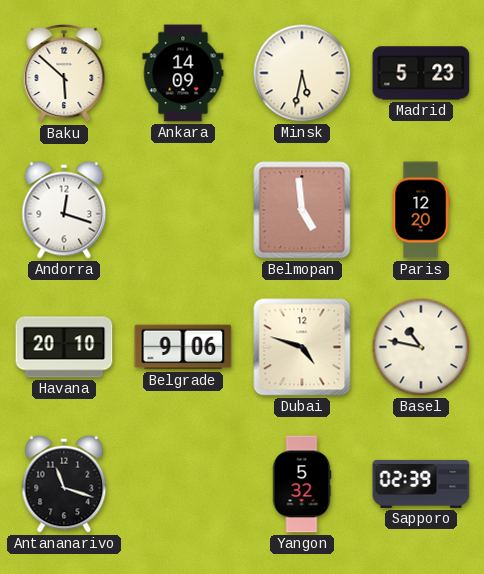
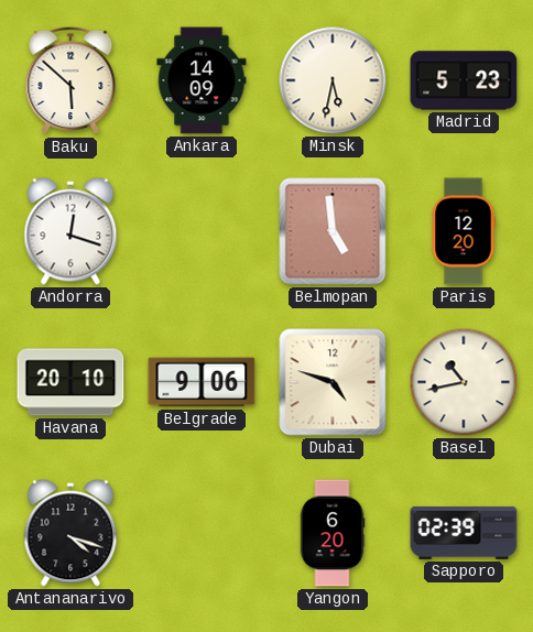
Basel: 10:47 -> 10:43
Antananarivo: 11:18 -> 4:18
Yangon: 5:32 -> 6:20
